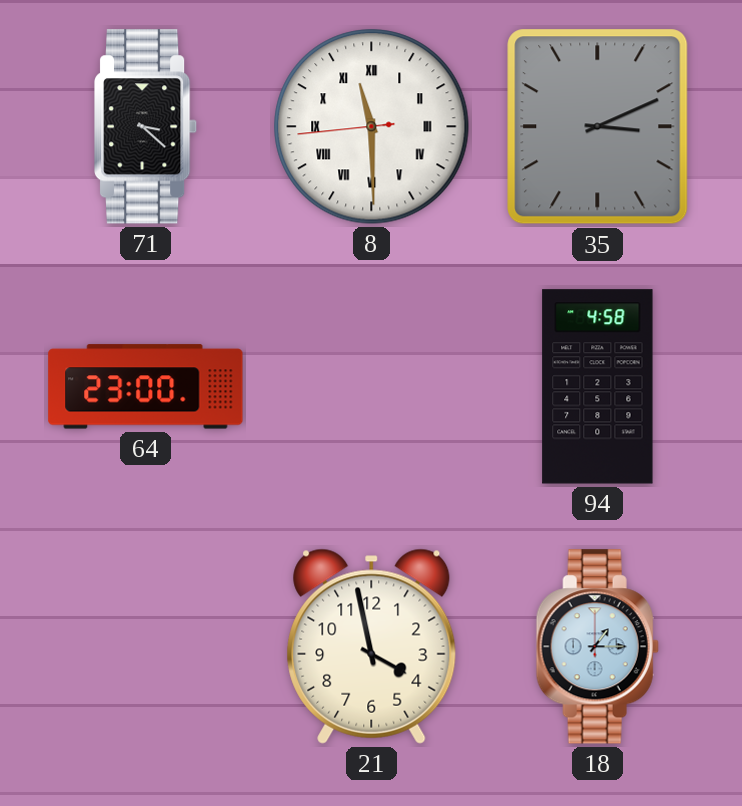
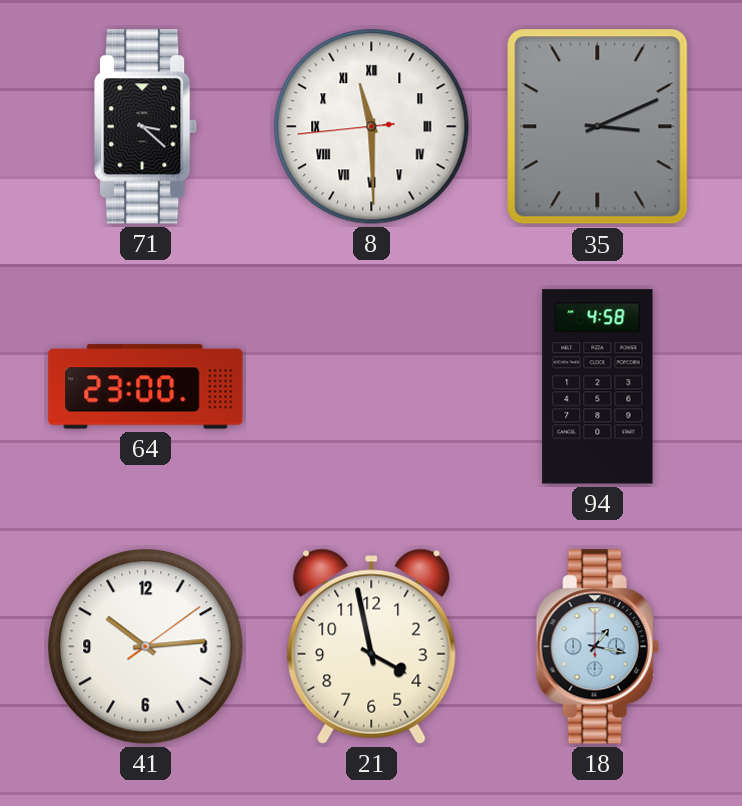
41: none -> 10:14
18: 1:15 -> 1:17
